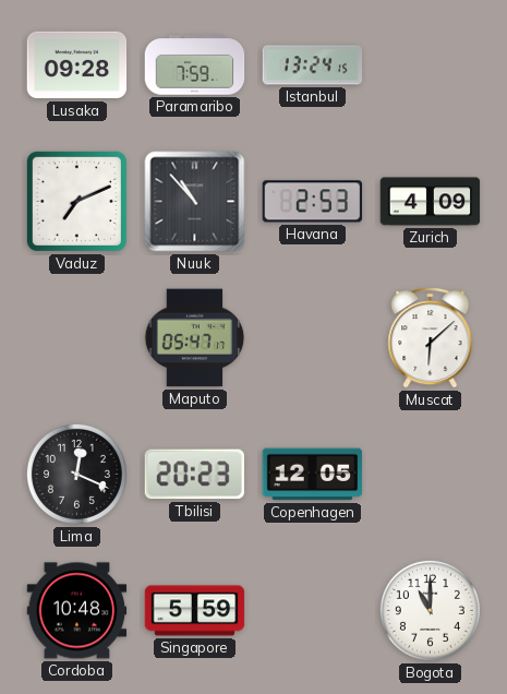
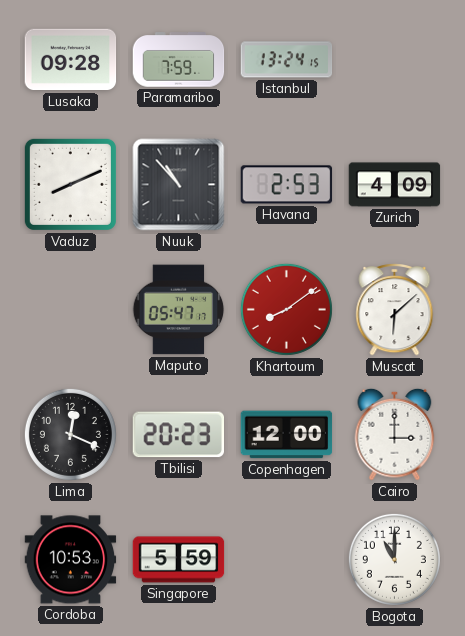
Vaduz: 7:11 -> 8:11
Khartoum: none -> 8:09
Copenhagen: 12:05 -> 12:00
Cairo: none -> 3:00
Cordoba: 10:48 -> 10:53
